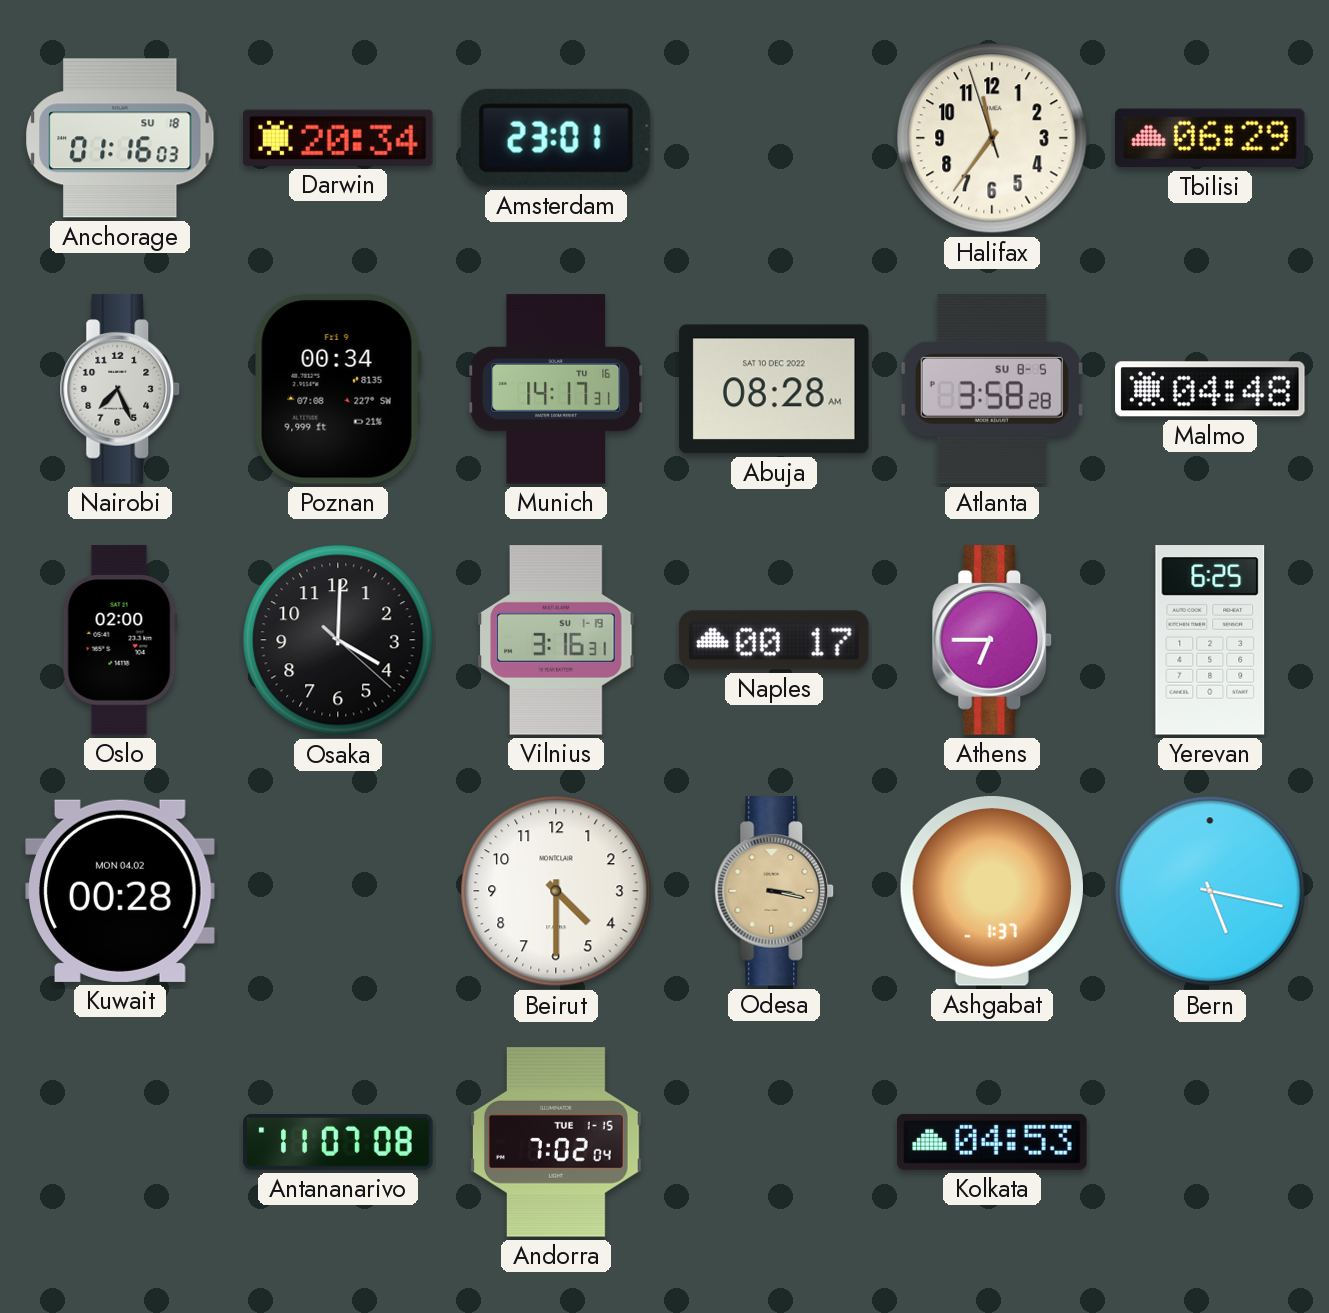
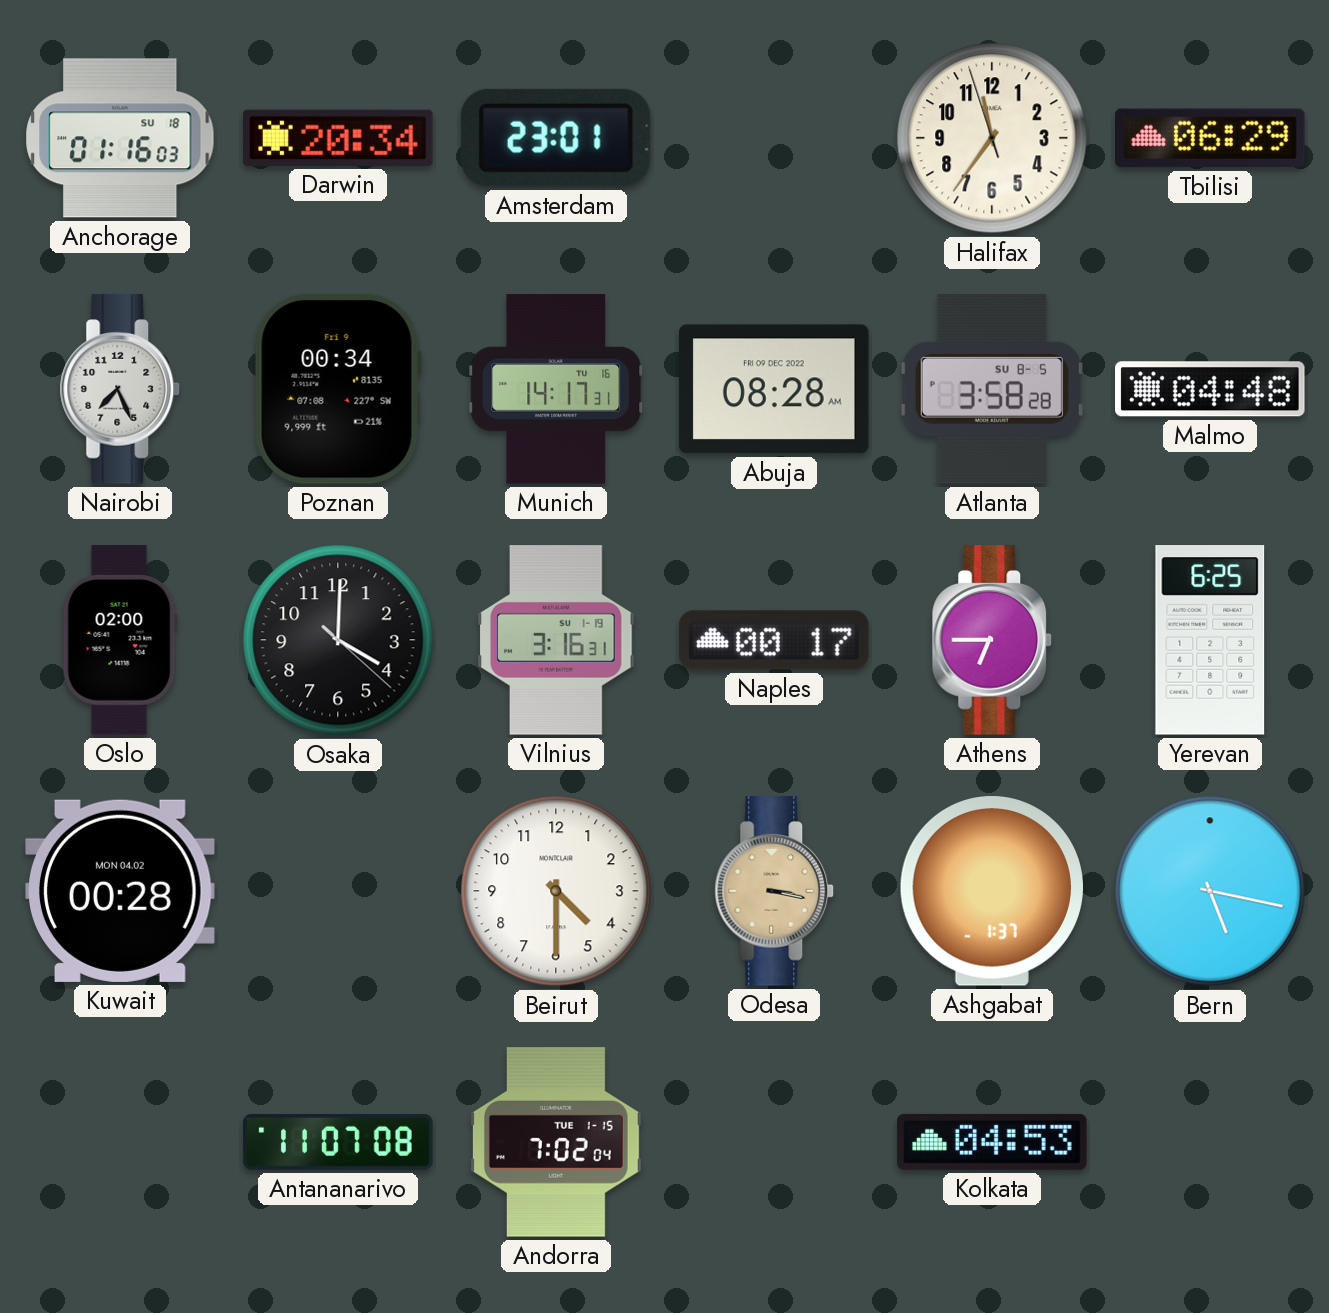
Abuja date: SAT 10 DEC 2022 -> FRI 09 DEC 2022
